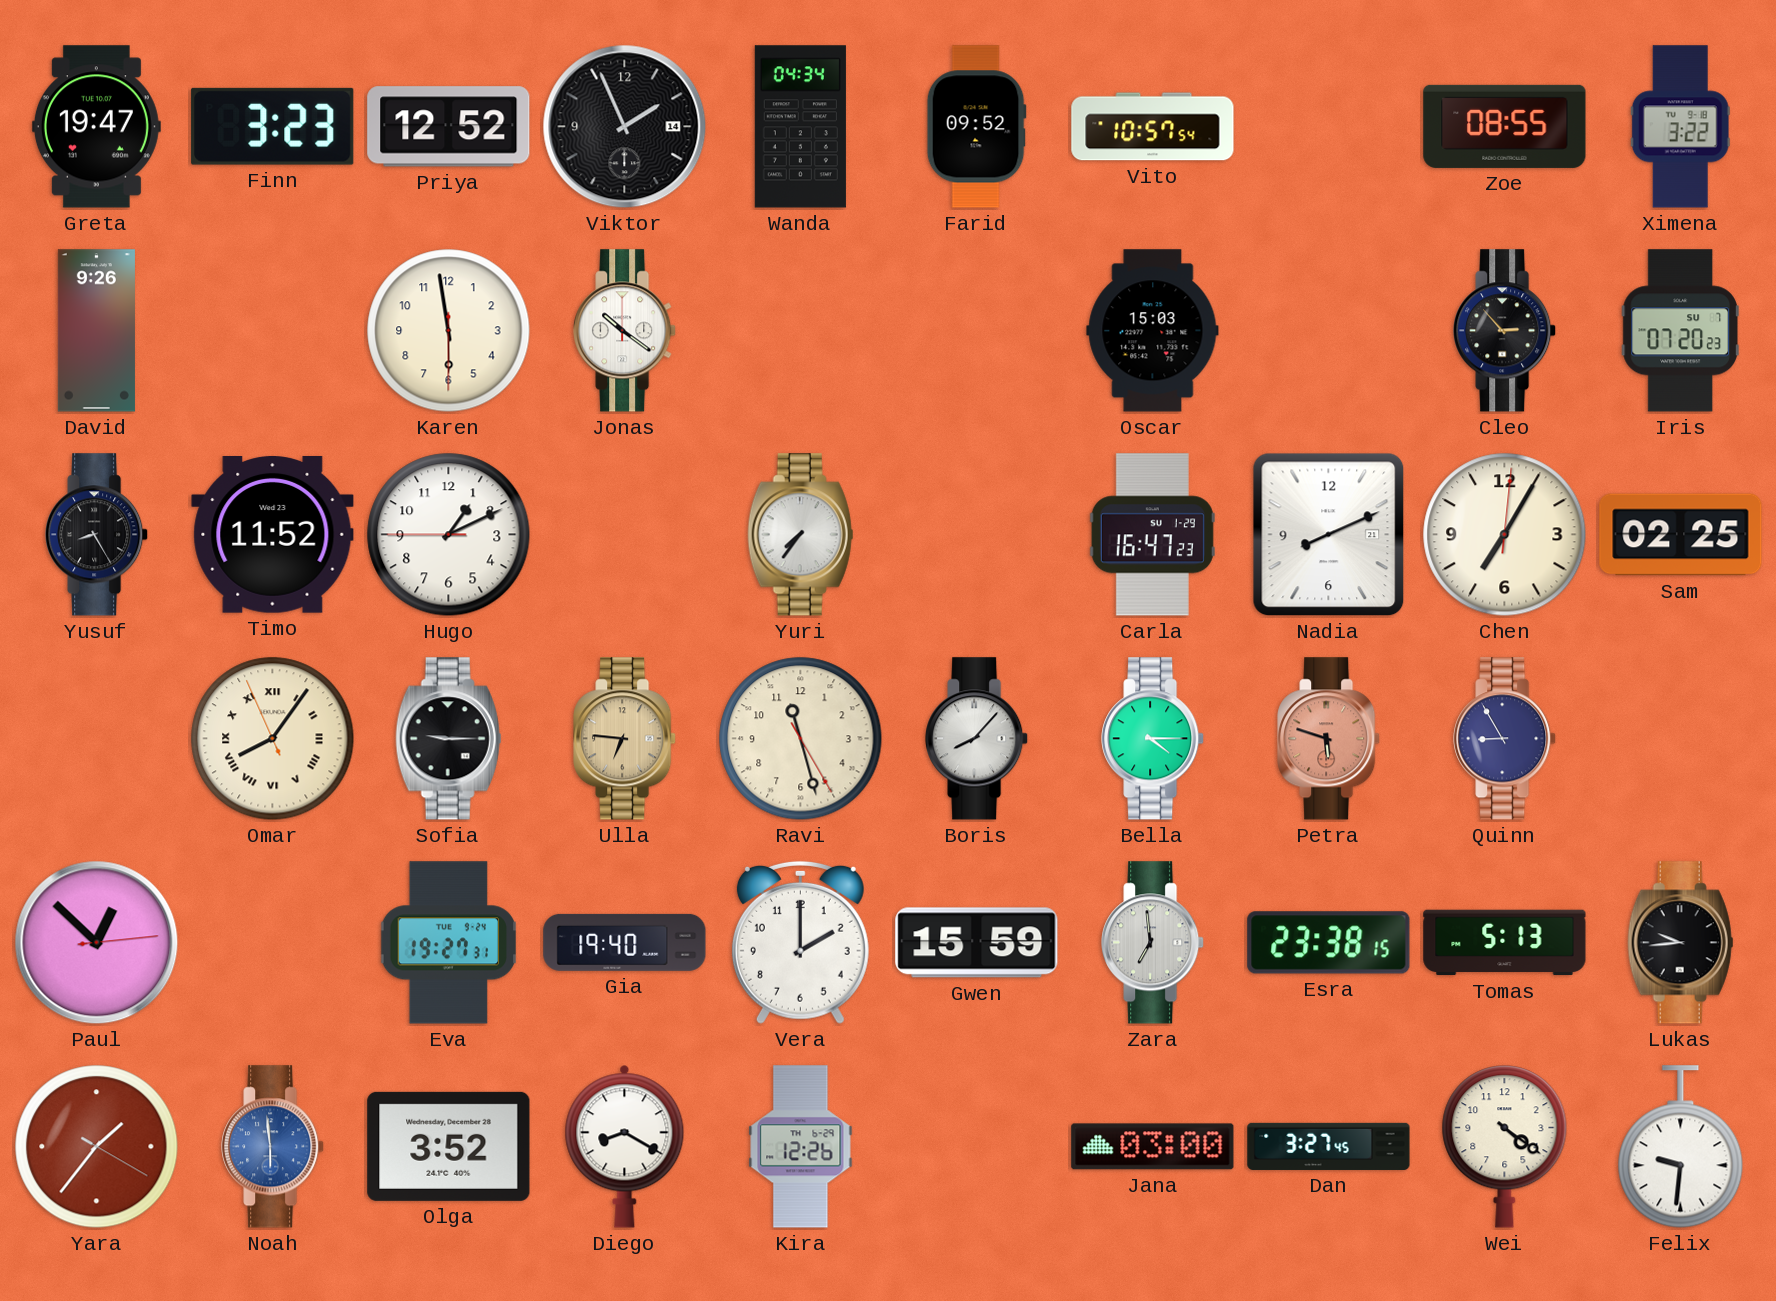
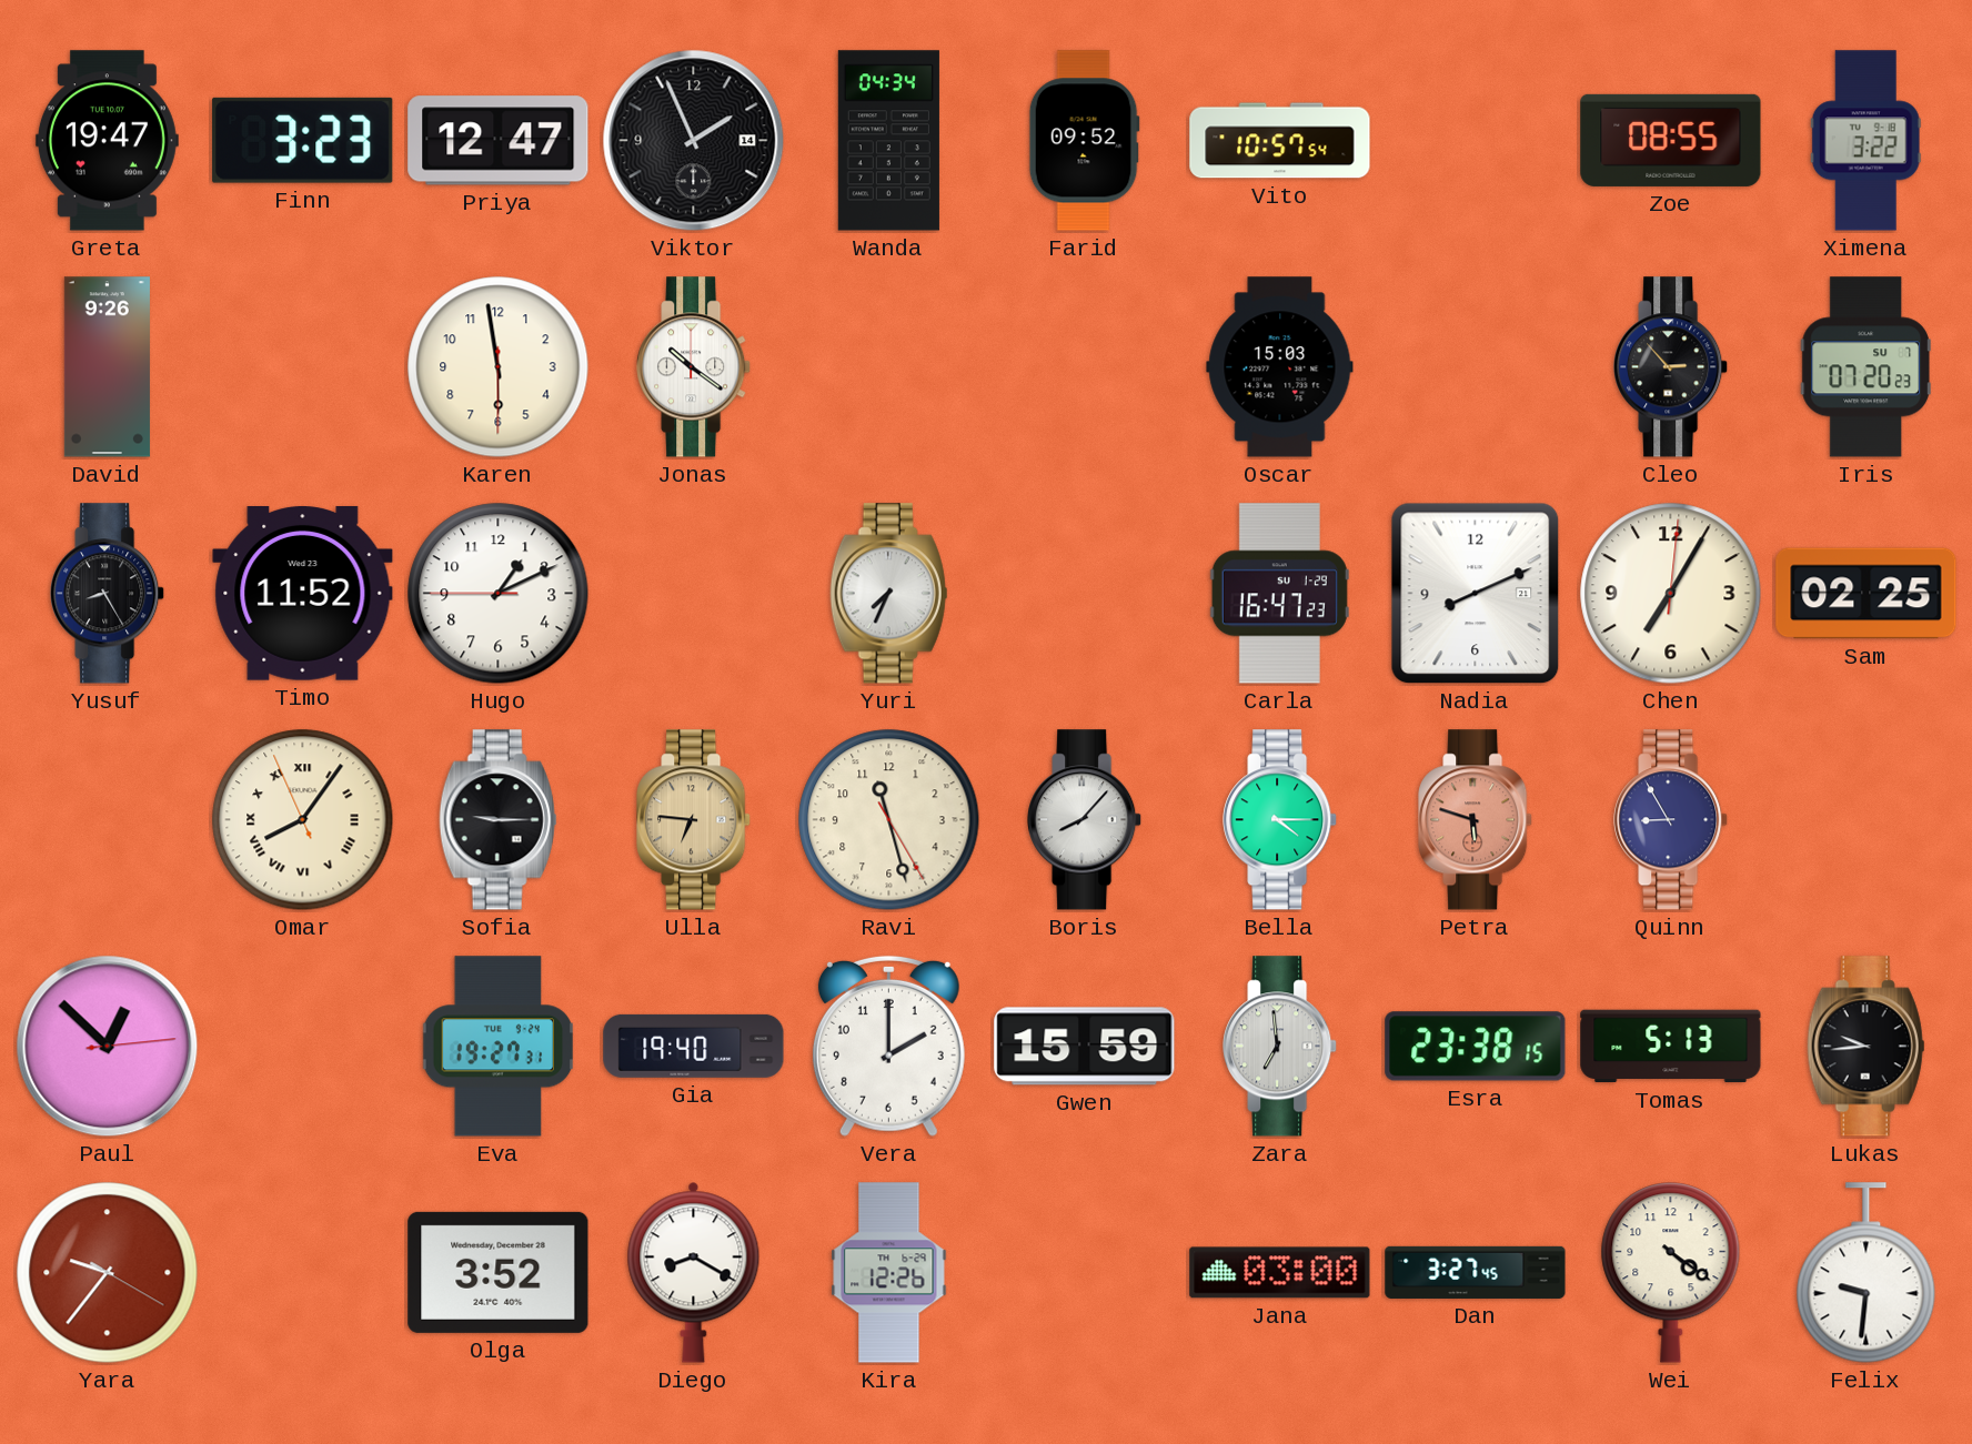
Priya: 12:52 -> 12:47
Yuri: 7:36 -> 7:34
Yara: 1:36 -> 9:36
Noah: 5:59 -> none
